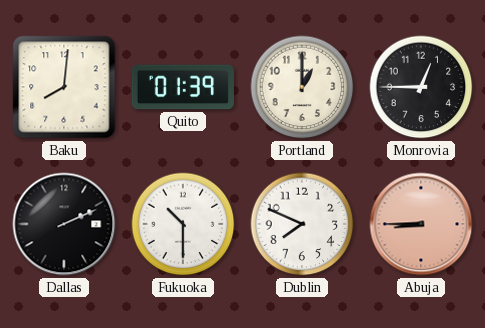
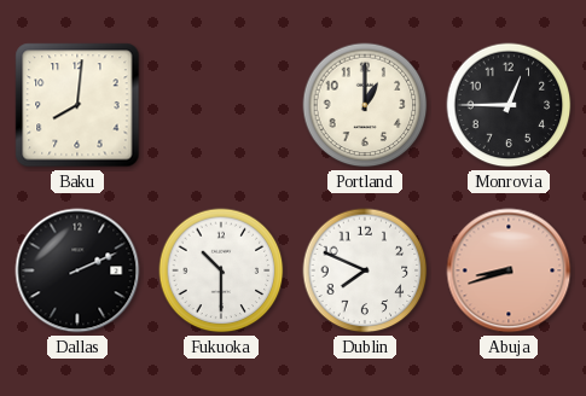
Quito: 01:39 -> none
Abuja: 8:45 -> 8:42
